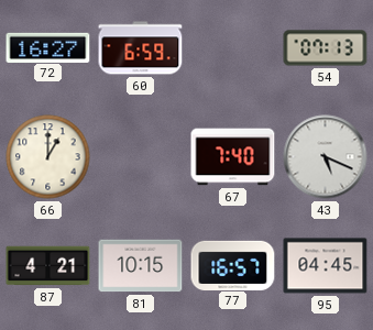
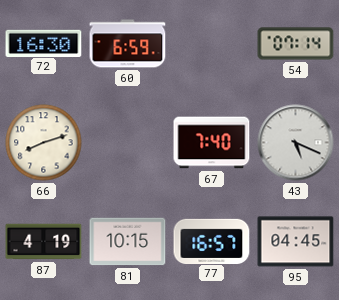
72: 16:27 -> 16:30
54: 07:13 -> 07:14
66: 1:00 -> 8:12
87: 4:21 -> 4:19
